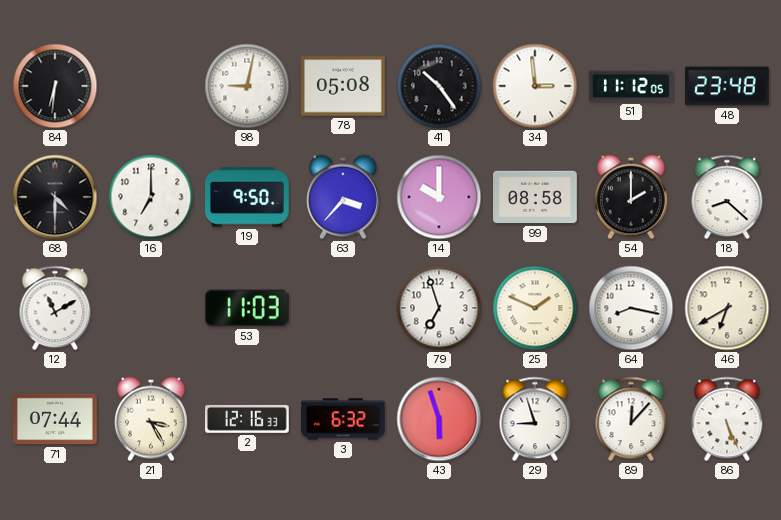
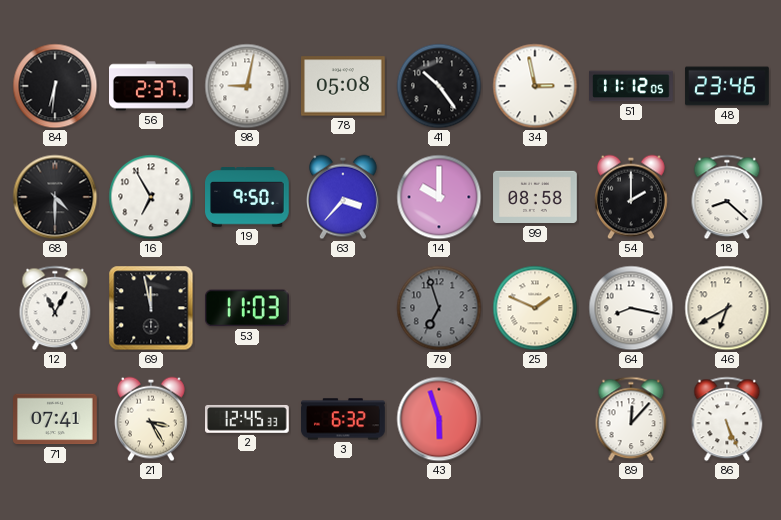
56: none -> 2:37
34: 2:59 -> 2:58
48: 23:48 -> 23:46
16: 7:00 -> 6:55
12: 11:10 -> 11:05
69: none -> 11:58
79 dial: white -> grey
71: 07:44 -> 07:41
2: 12:16 -> 12:45
29: 8:57 -> none
